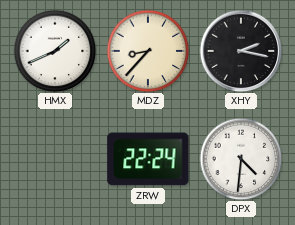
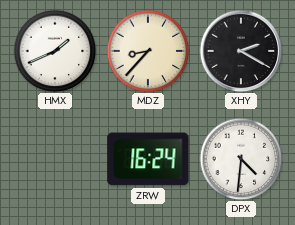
XHY: 2:17 -> 2:20
ZRW: 22:24 -> 16:24
